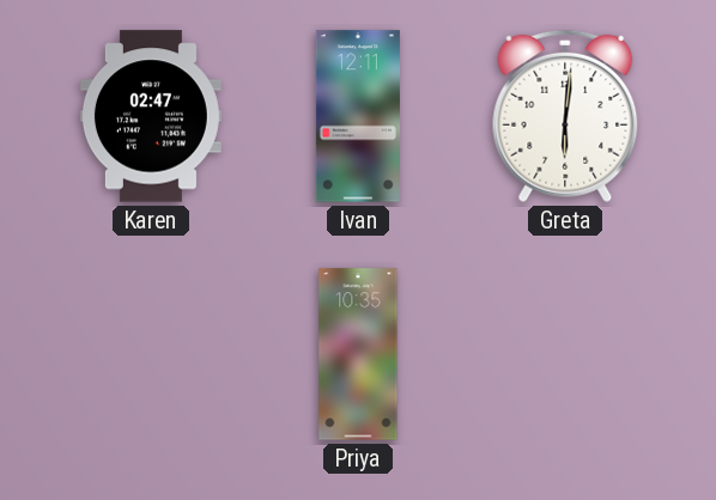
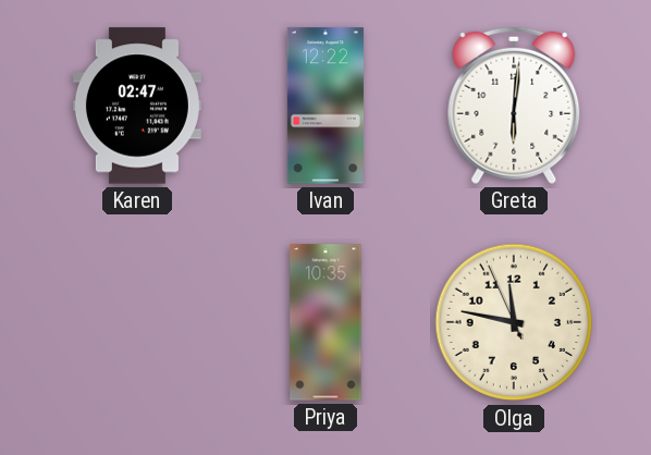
Ivan: 12:11 -> 12:22
Olga: none -> 11:46
